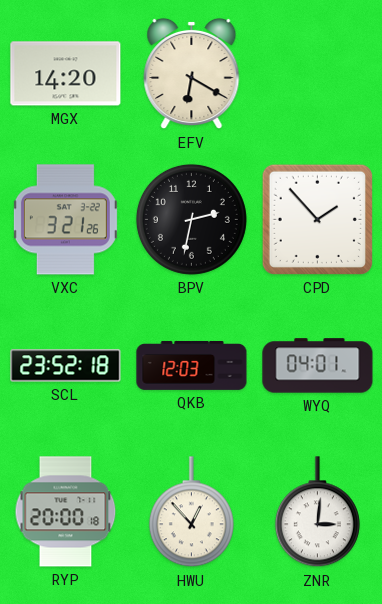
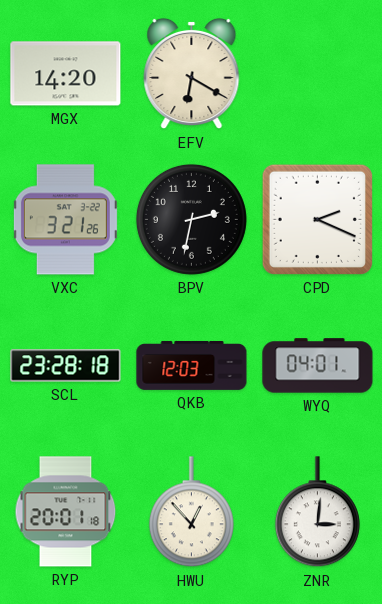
CPD: 1:53 -> 2:19
SCL: 23:52 -> 23:28
RYP: 20:00 -> 20:01
